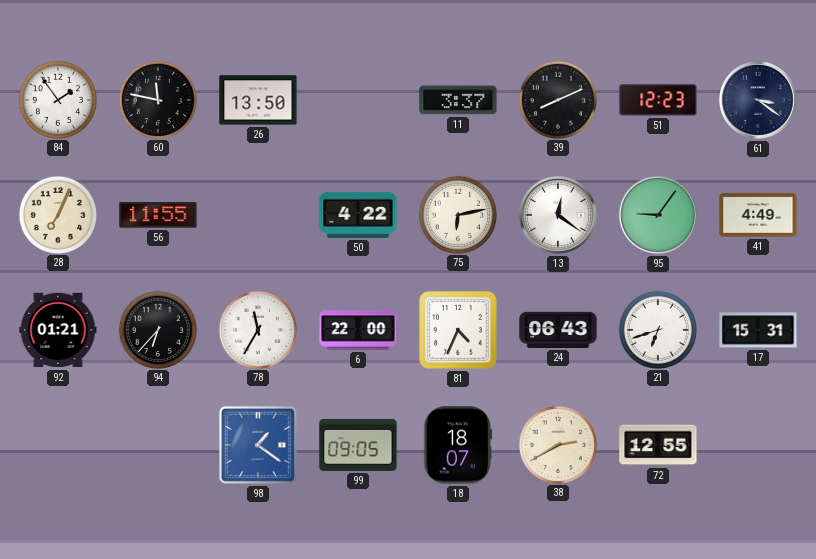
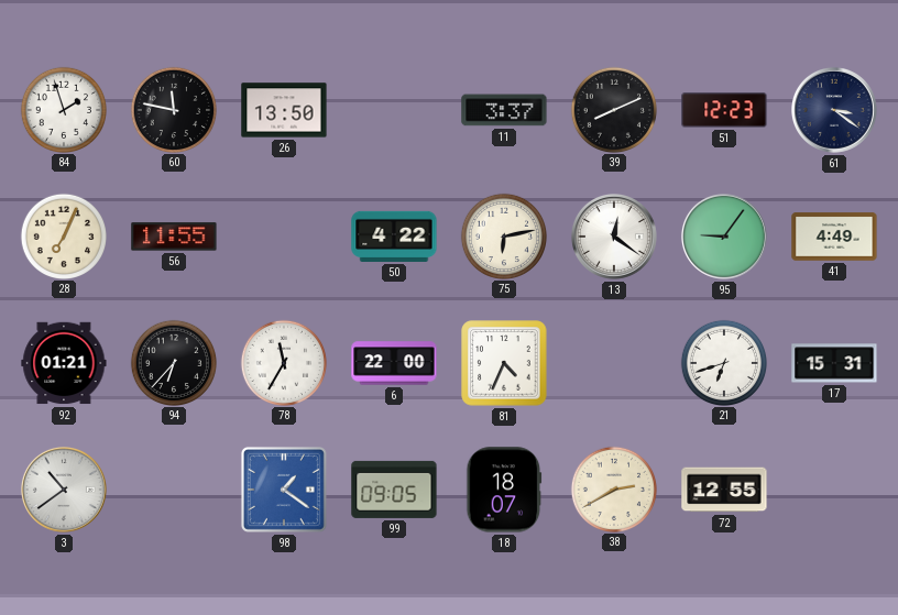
84: 1:54 -> 1:57
24: 06:43 -> none
3: none -> 10:39
